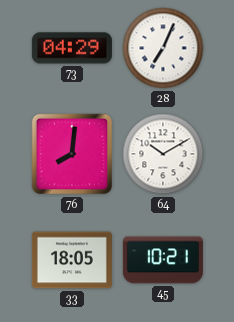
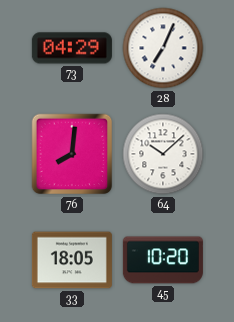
64: 10:10 -> 10:08
45: 10:21 -> 10:20
